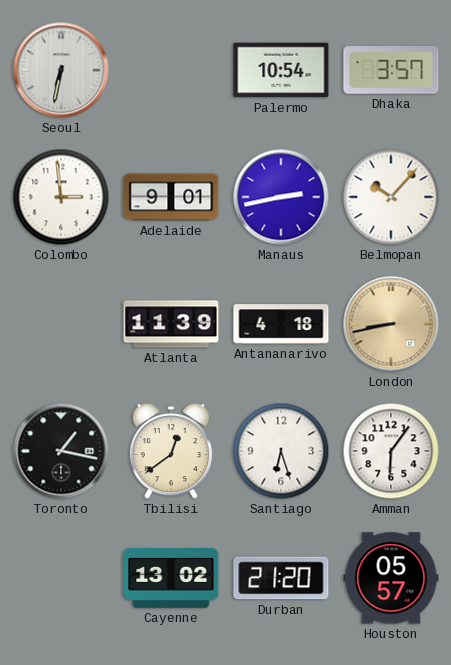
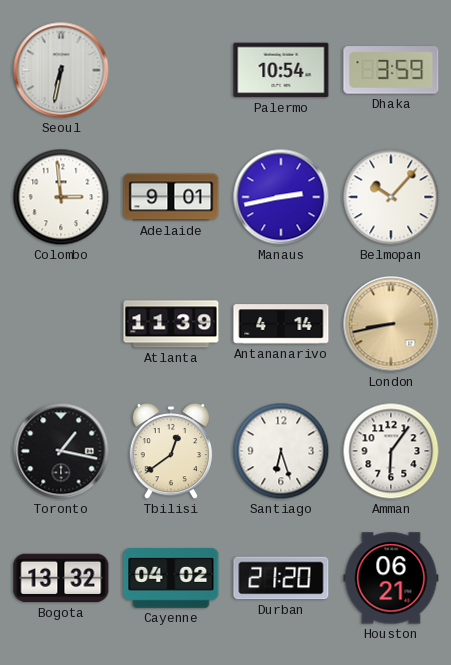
Dhaka: 3:57 -> 3:59
Antananarivo: 4:18 -> 4:14
Bogota: none -> 13:32
Cayenne: 13:02 -> 04:02
Houston: 05:57 -> 06:21
